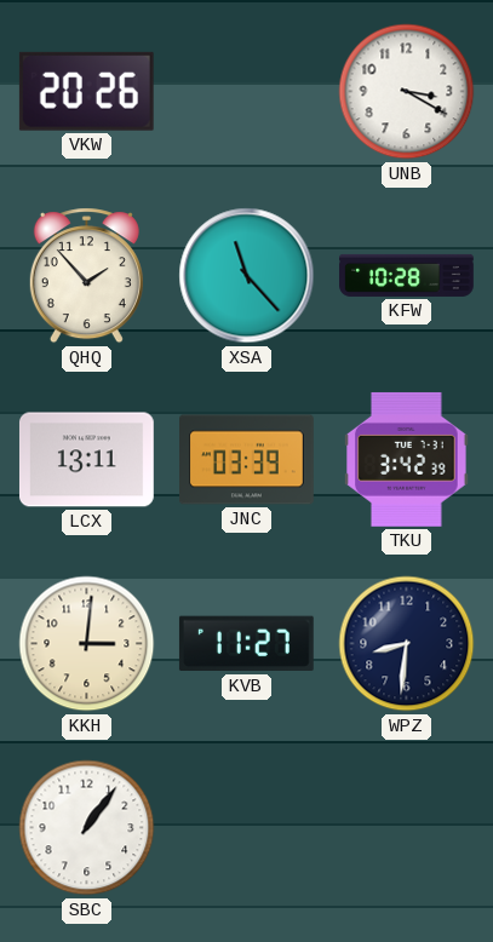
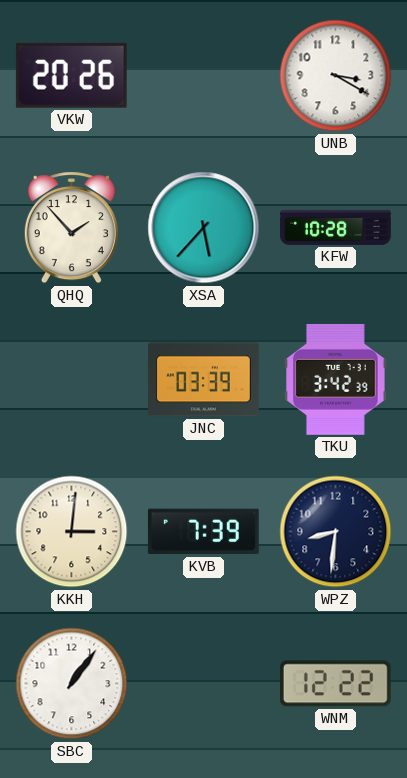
XSA: 11:23 -> 5:37
LCX: 13:11 -> none
KVB: 11:27 -> 7:39
WNM: none -> 12:22
